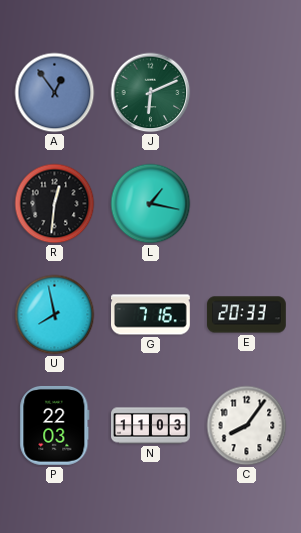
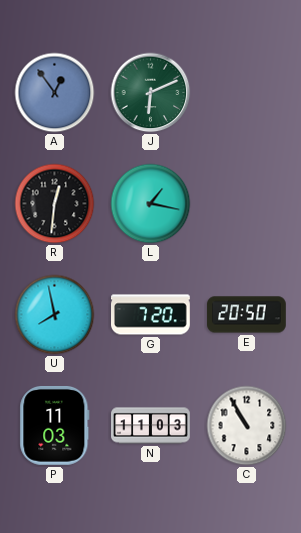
G: 7:16 -> 7:20
E: 20:33 -> 20:50
P: 22:03 -> 11:03
C: 8:06 -> 10:55
